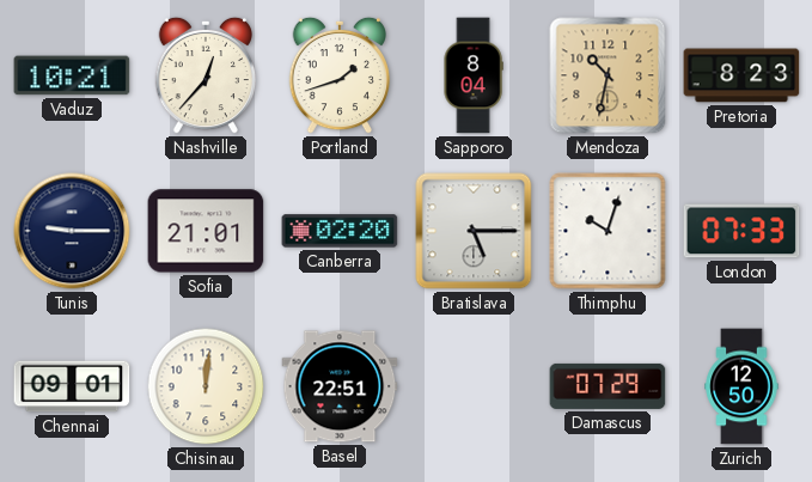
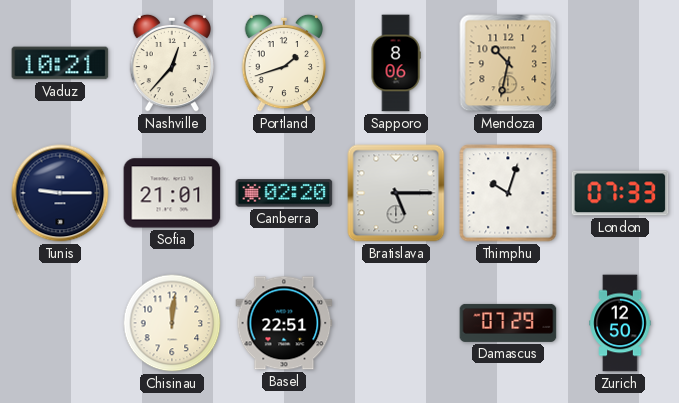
Sapporo: 8:04 -> 8:06
Pretoria: 8:23 -> none
Chennai: 09:01 -> none
